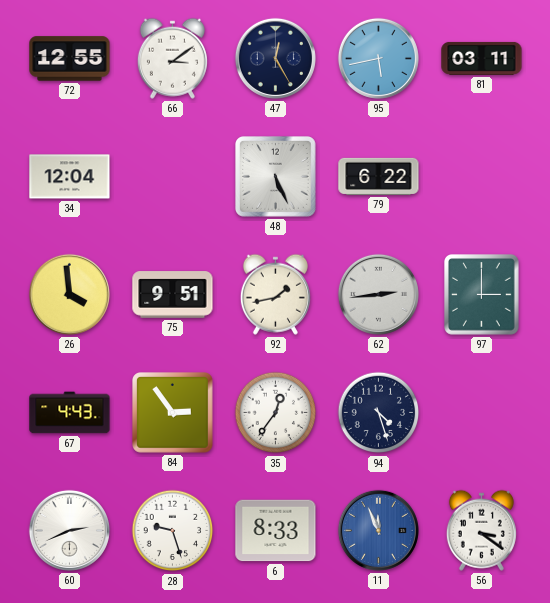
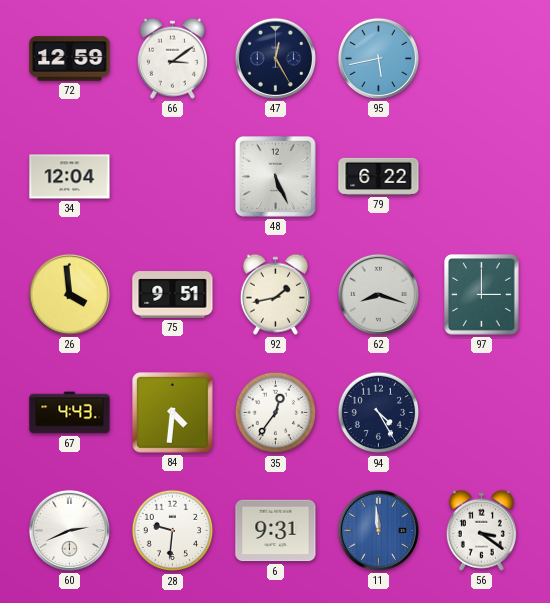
72: 12:55 -> 12:59
81: 03:11 -> none
62: 2:44 -> 8:18
84: 2:54 -> 4:31
94: 4:27 -> 4:25
28: 9:27 -> 9:31
6: 8:33 -> 9:31
11: 11:56 -> 11:59
